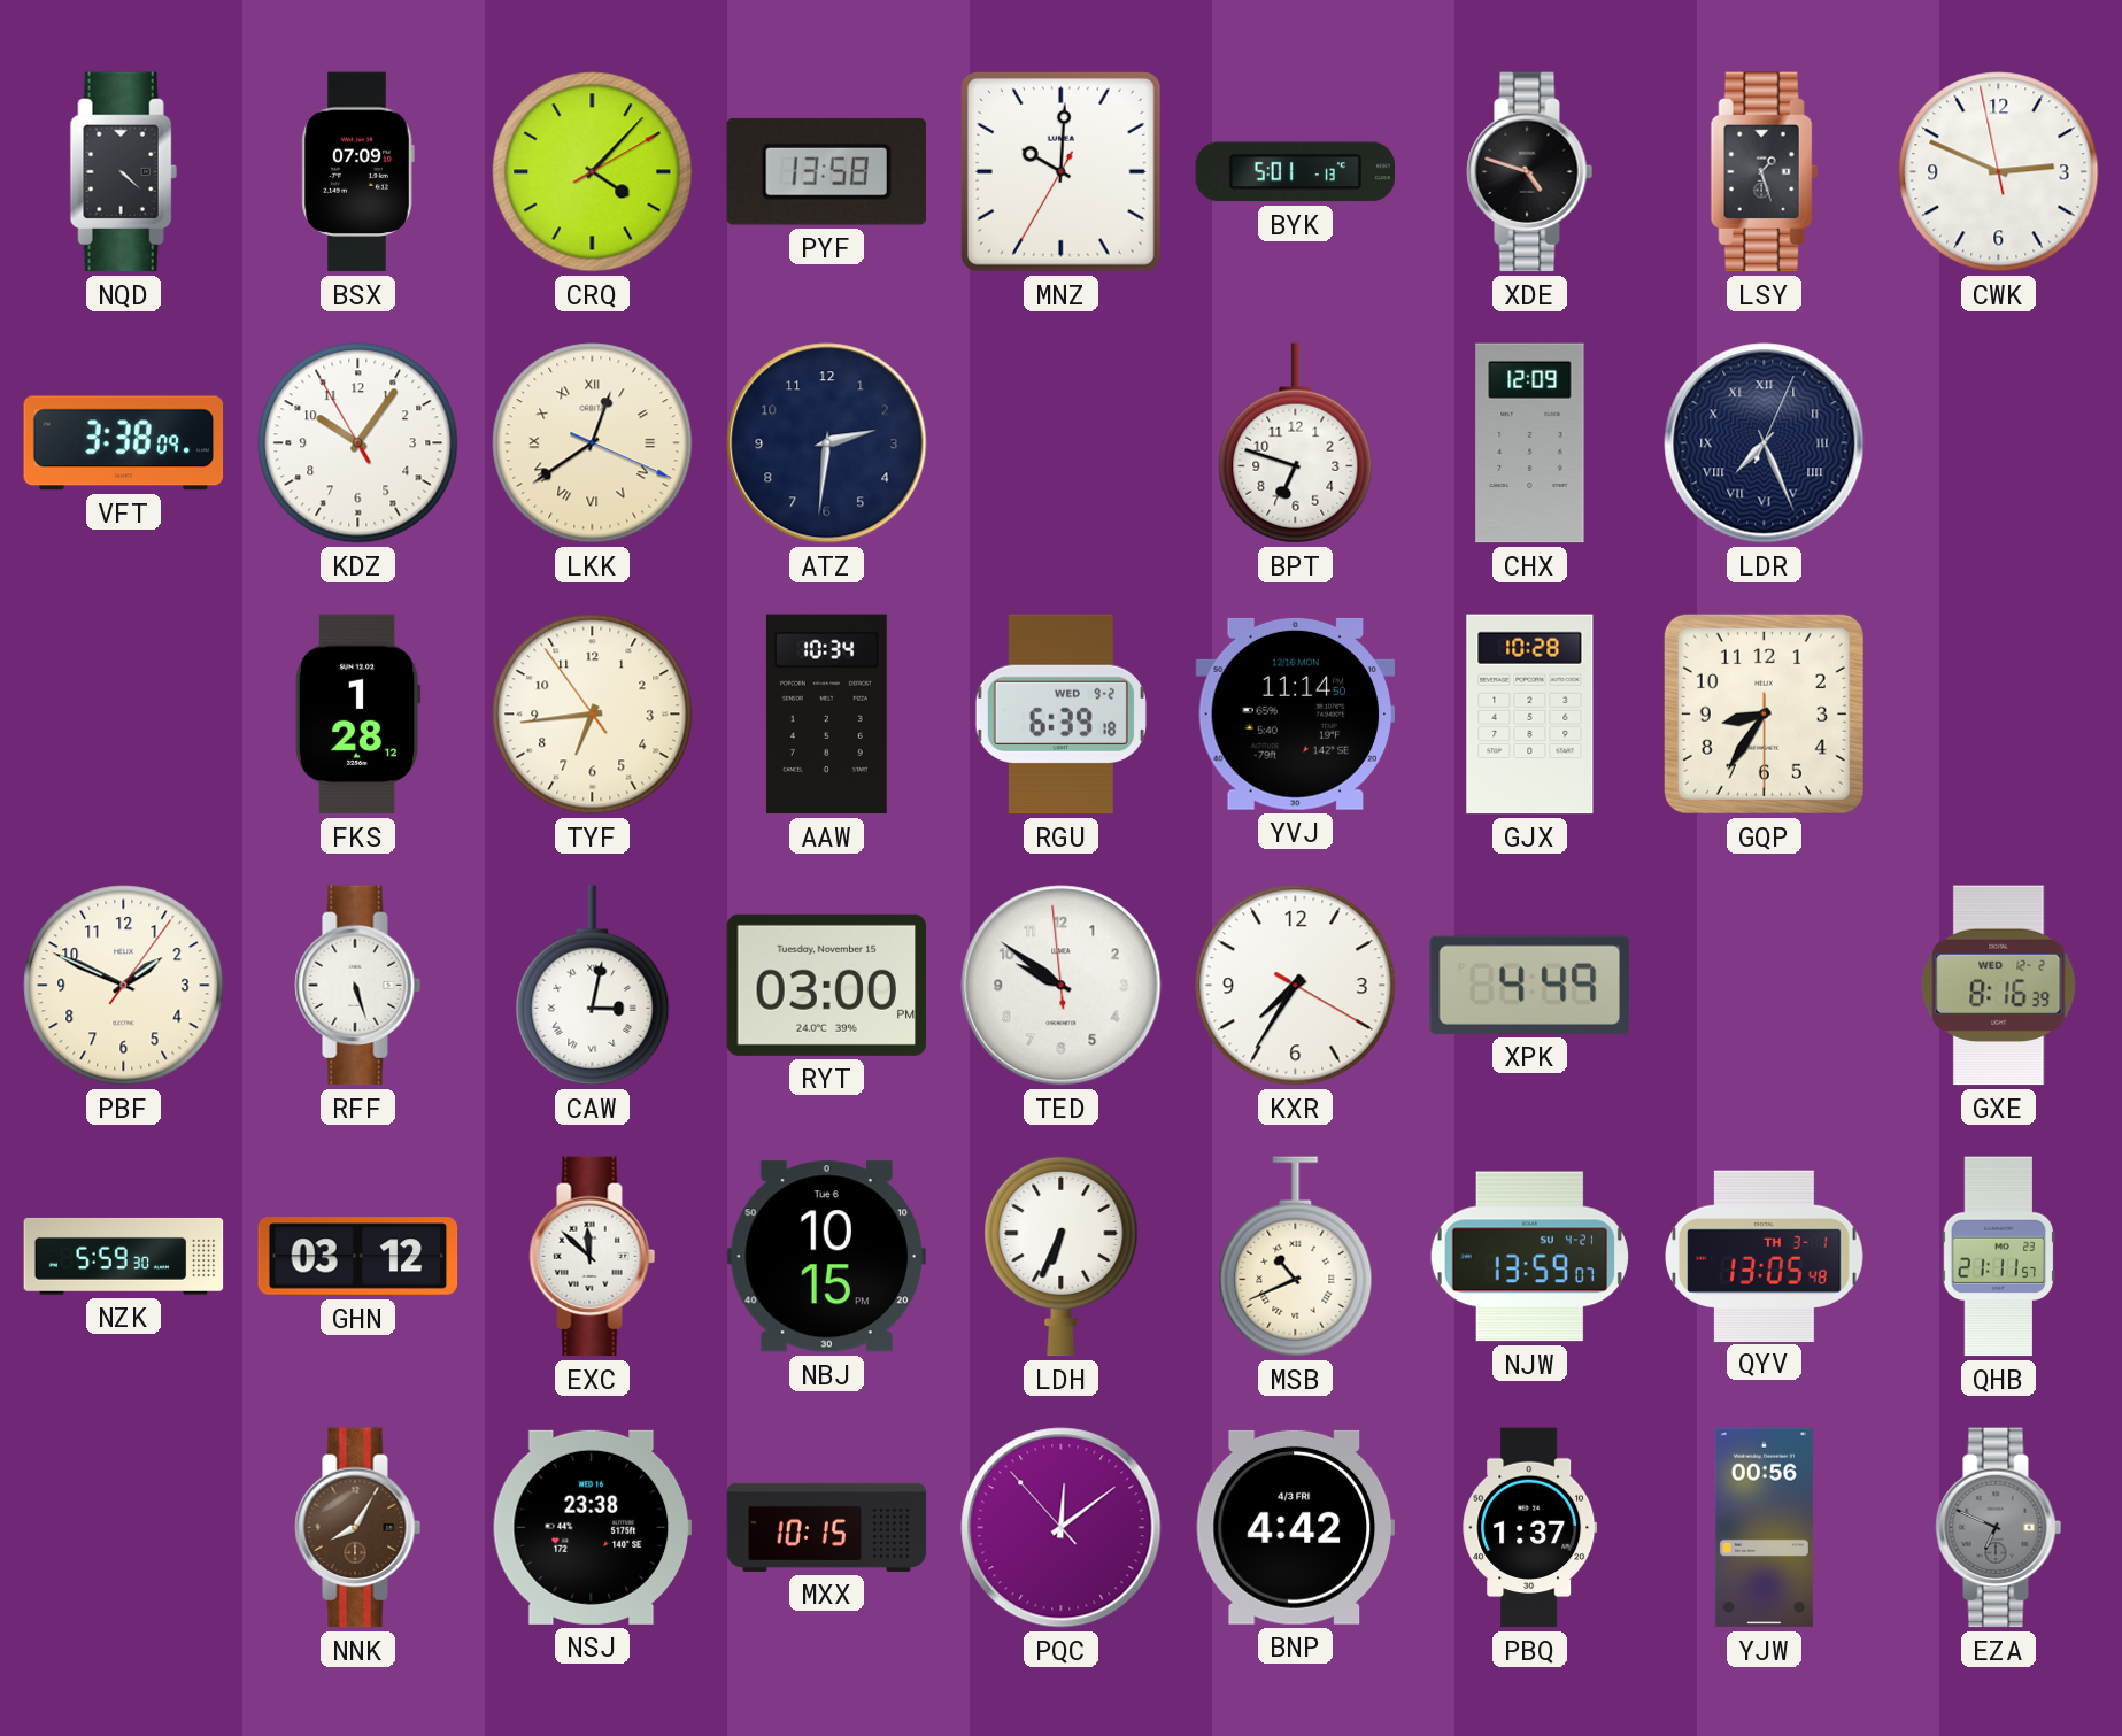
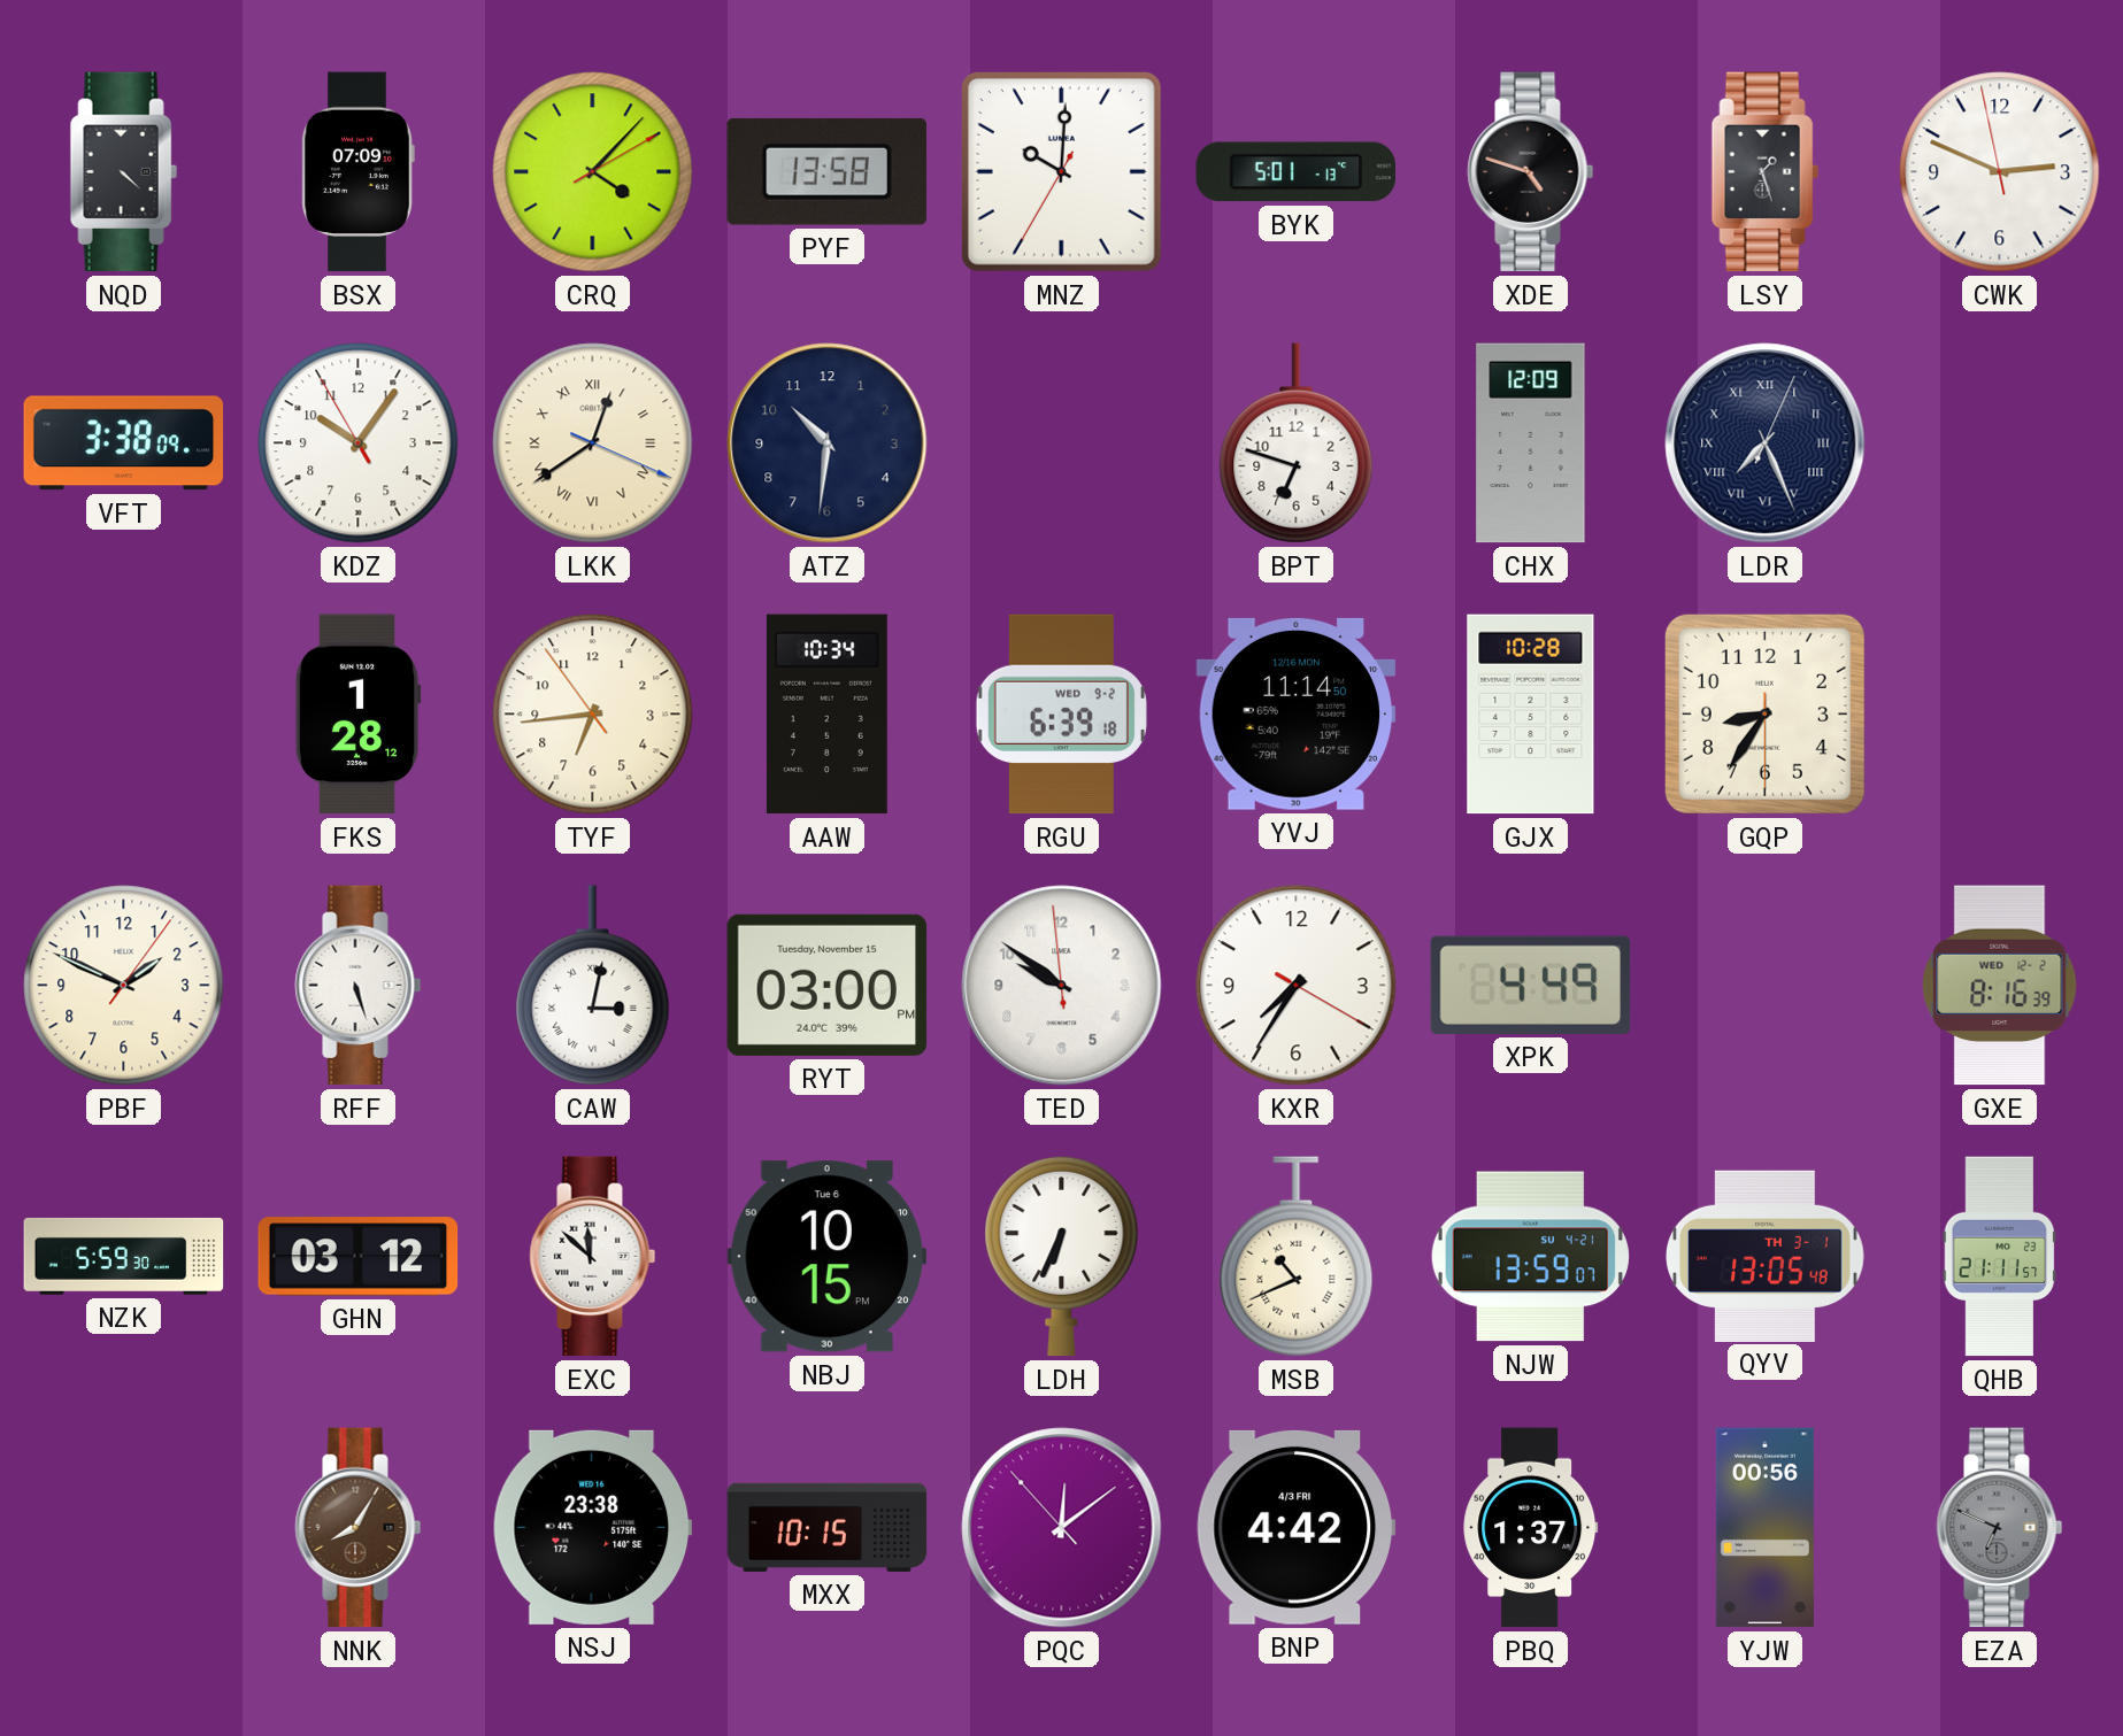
ATZ: 2:31 -> 10:31
